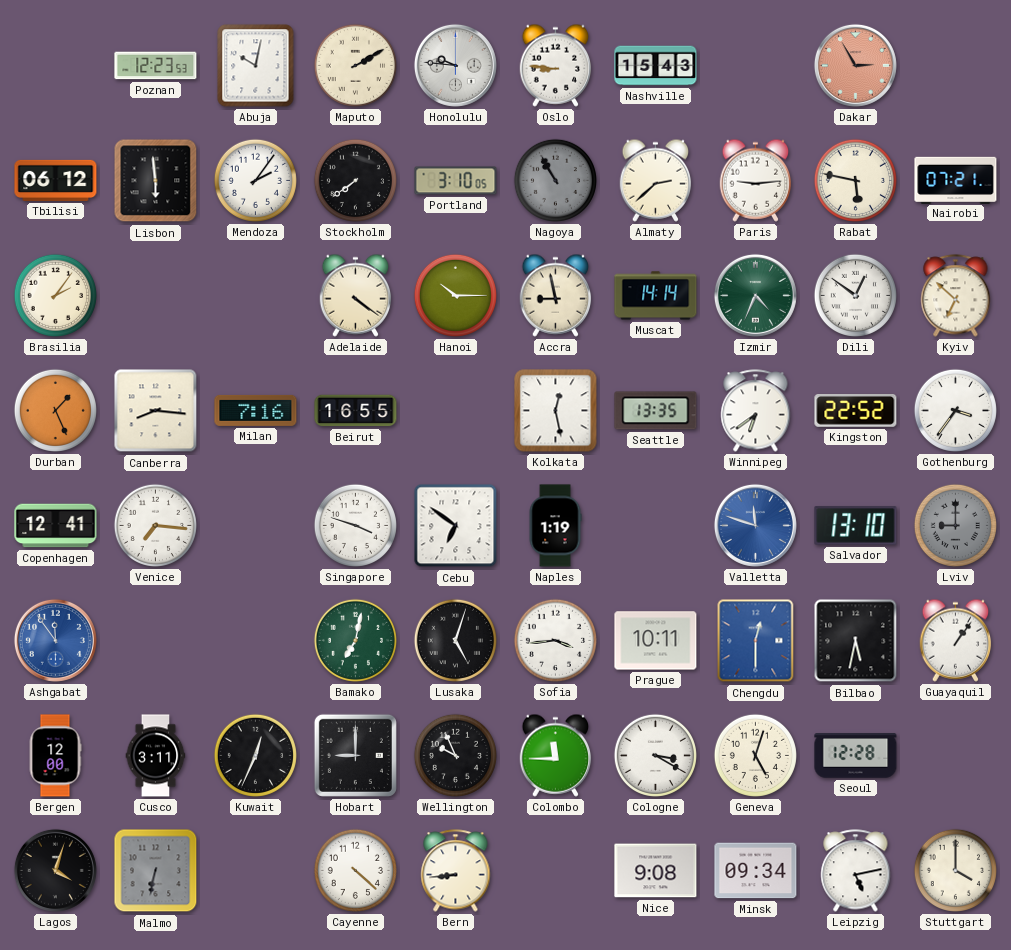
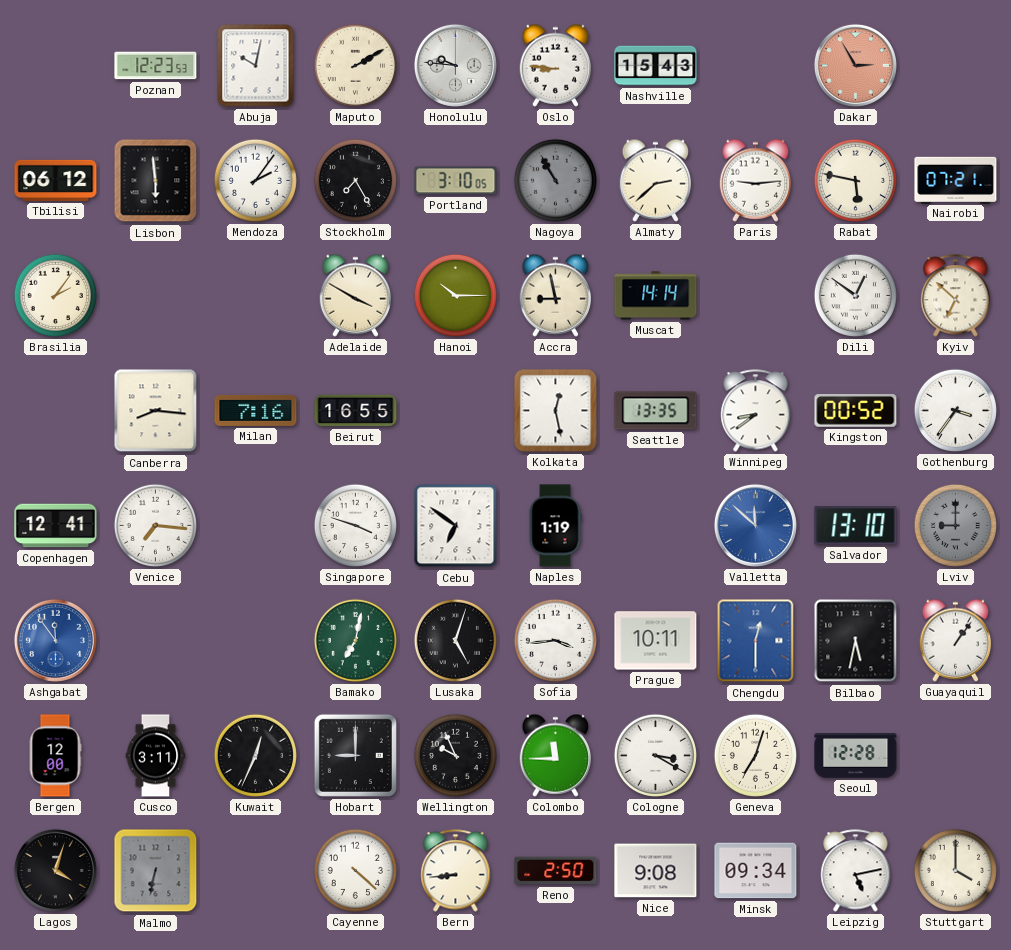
Stockholm: 7:39 -> 7:25
Adelaide: 4:21 -> 3:50
Izmir: 4:34 -> none
Durban: 1:26 -> none
Winnipeg: 6:39 -> 8:39
Kingston: 22:52 -> 00:52
Valletta: 11:48 -> 11:52
Geneva: 5:03 -> 7:03
Reno: none -> 2:50
